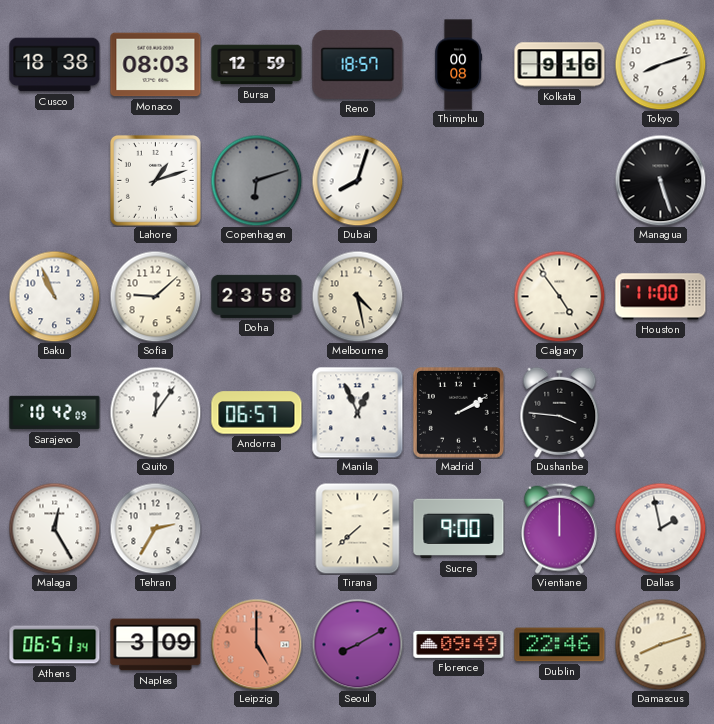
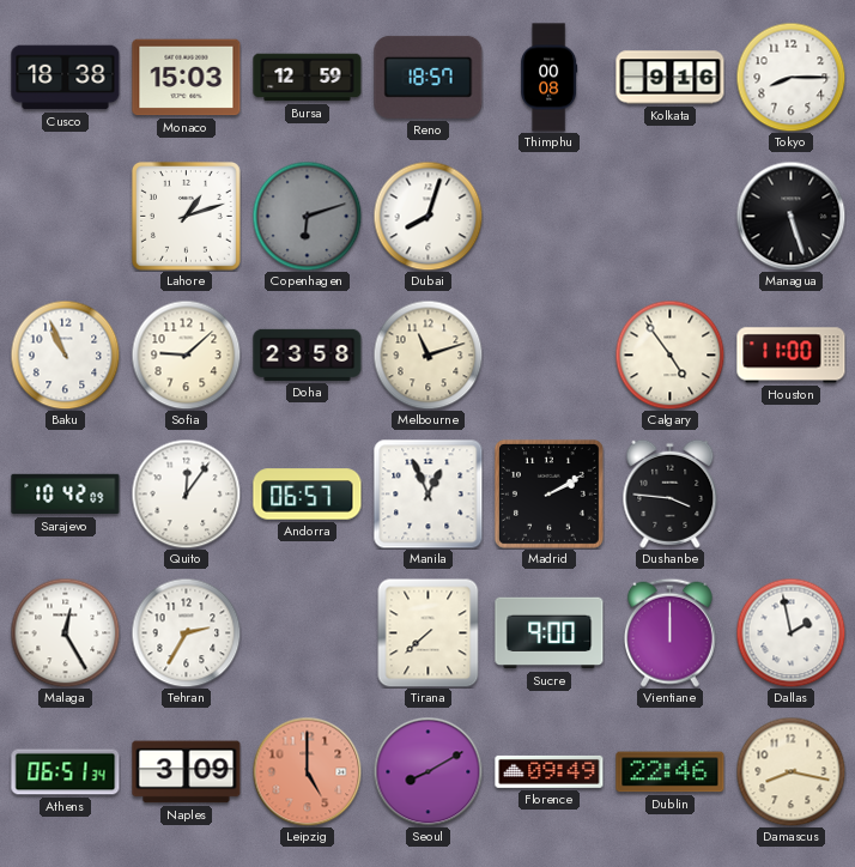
Monaco: 08:03 -> 15:03
Tokyo: 8:12 -> 8:15
Melbourne: 4:28 -> 11:12
Damascus: 8:12 -> 8:17
